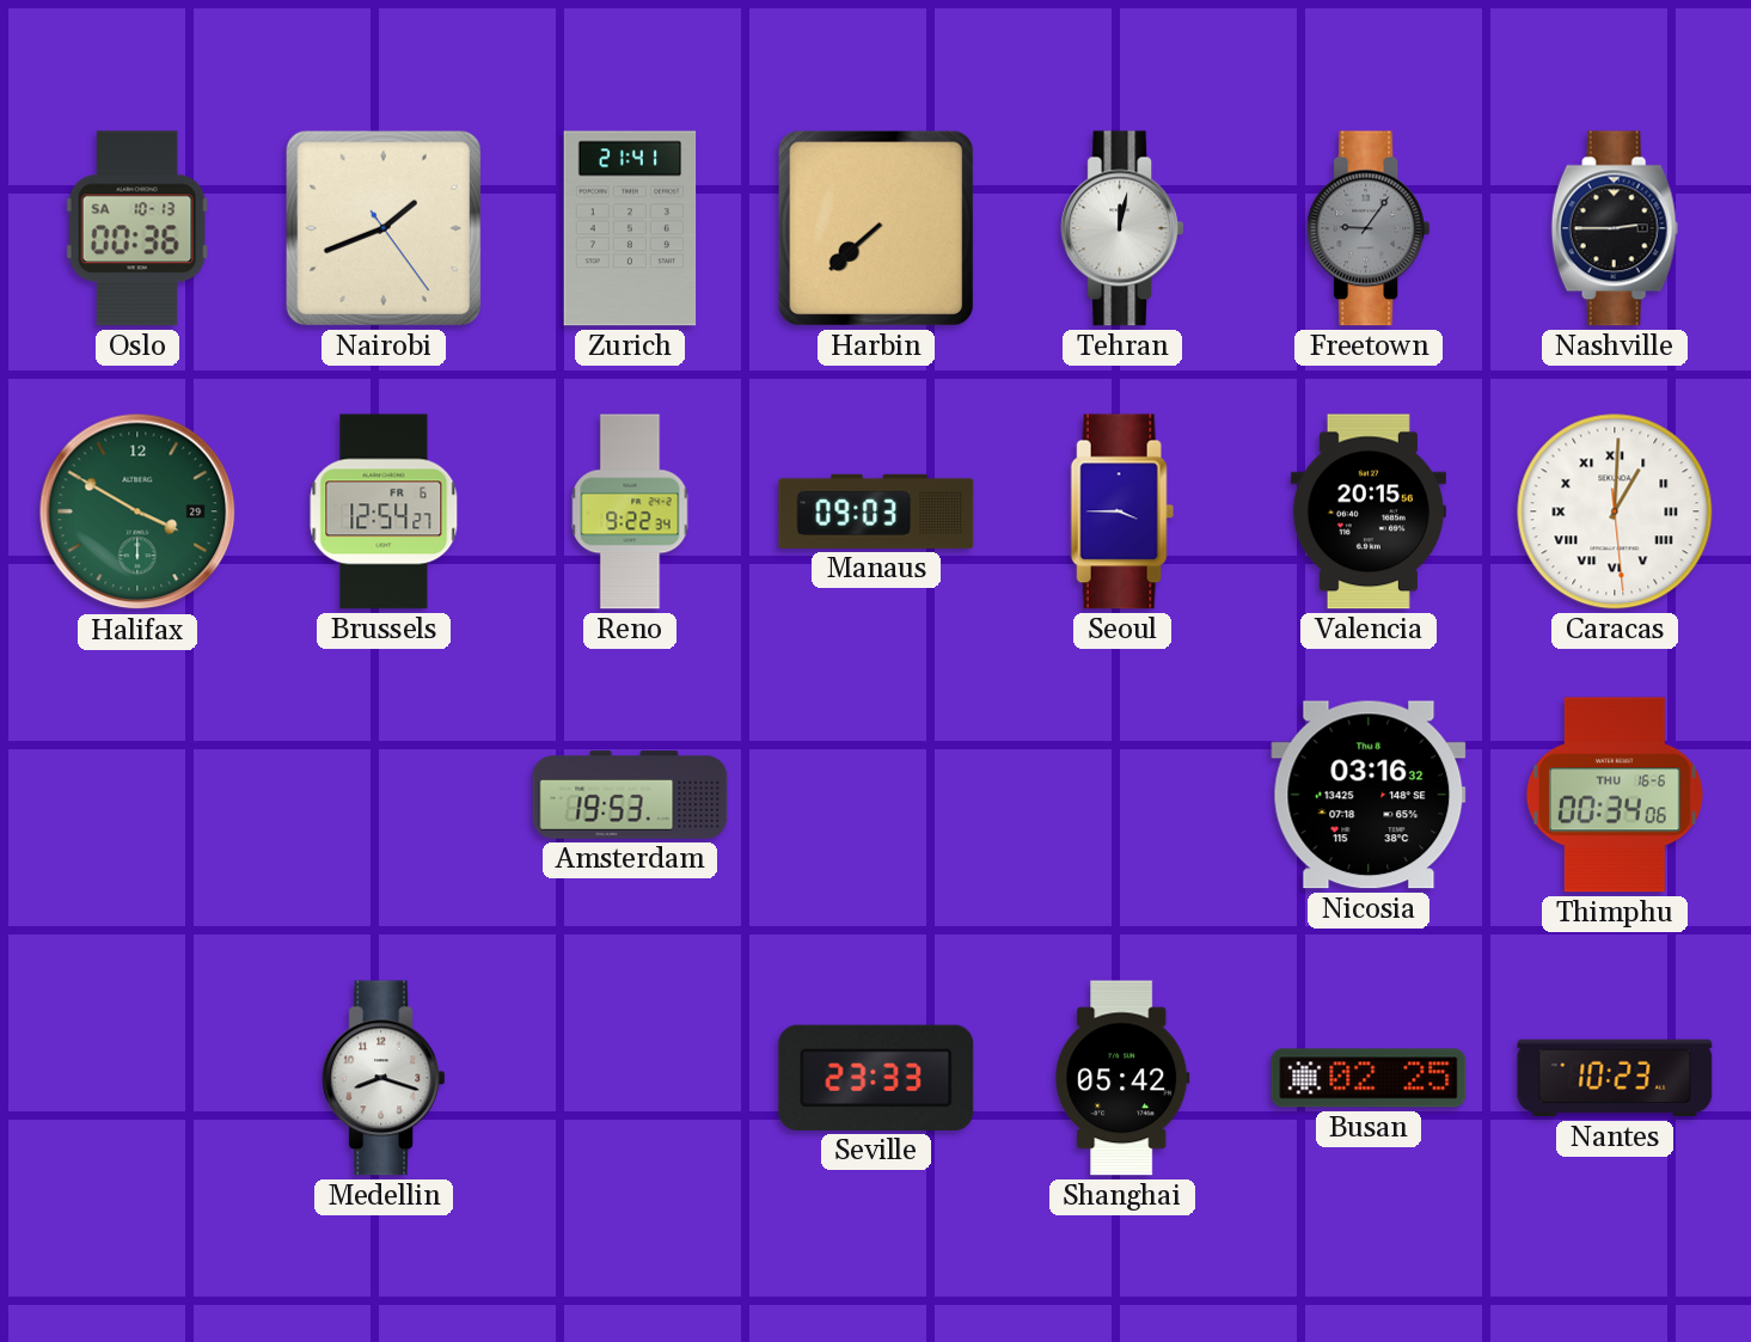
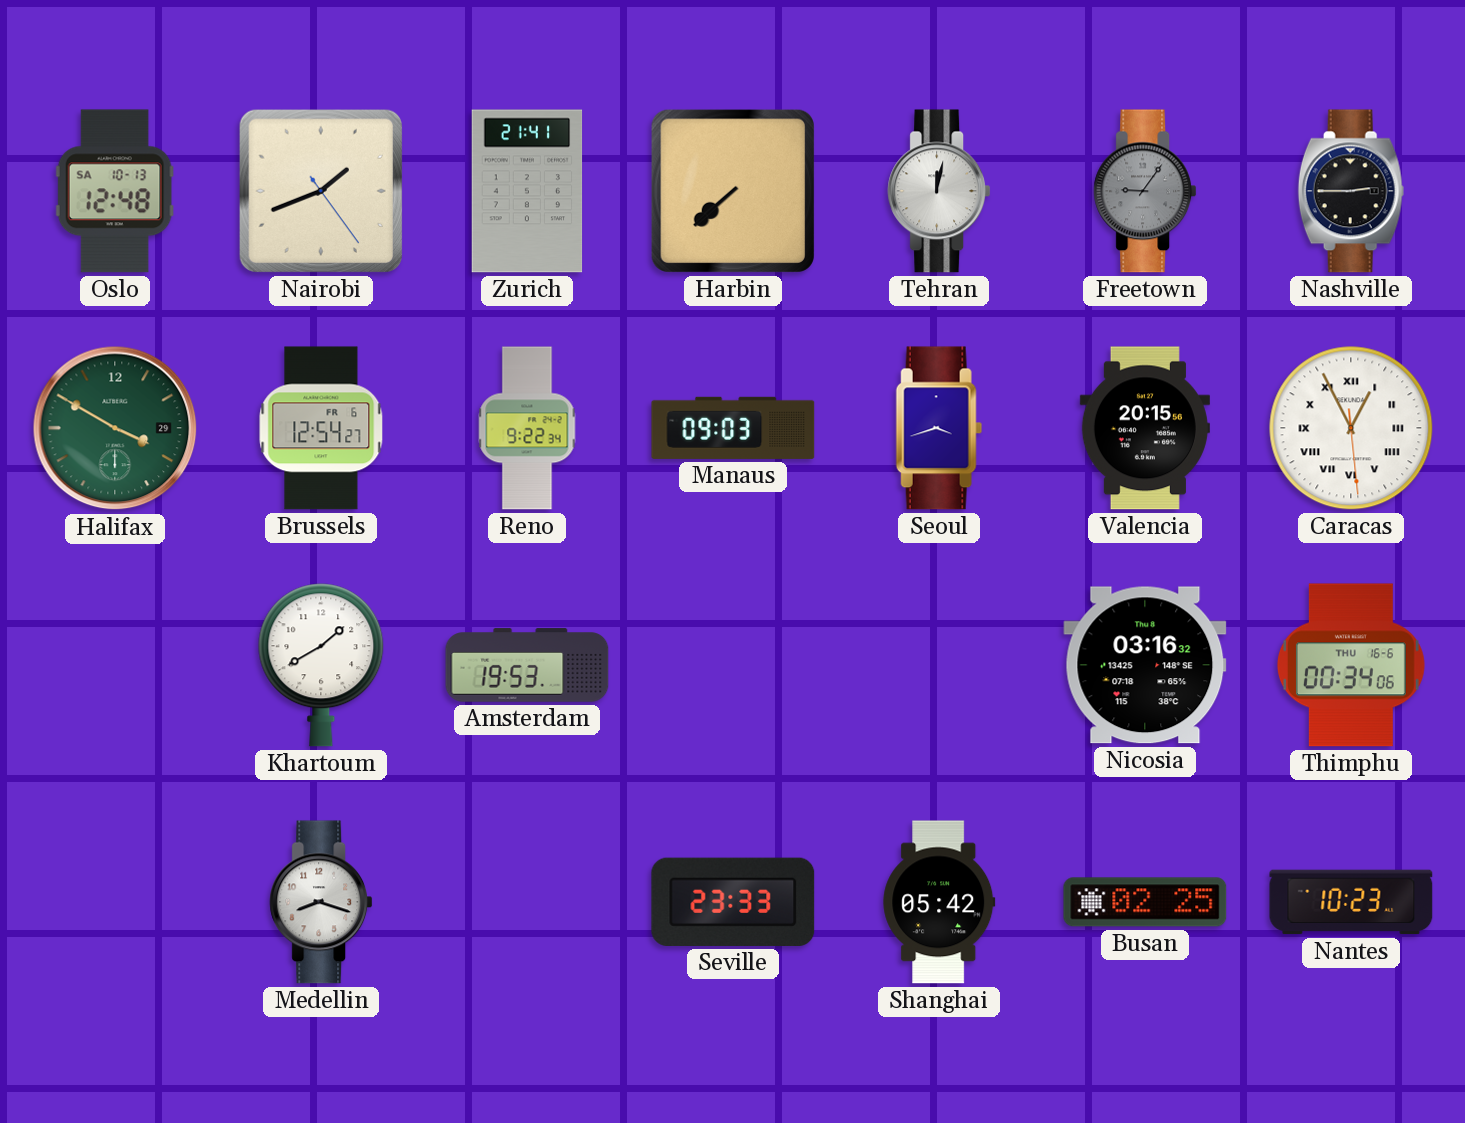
Oslo: 00:36 -> 12:48
Seoul: 3:45 -> 3:42
Caracas: 1:00 -> 12:55
Khartoum: none -> 1:40
